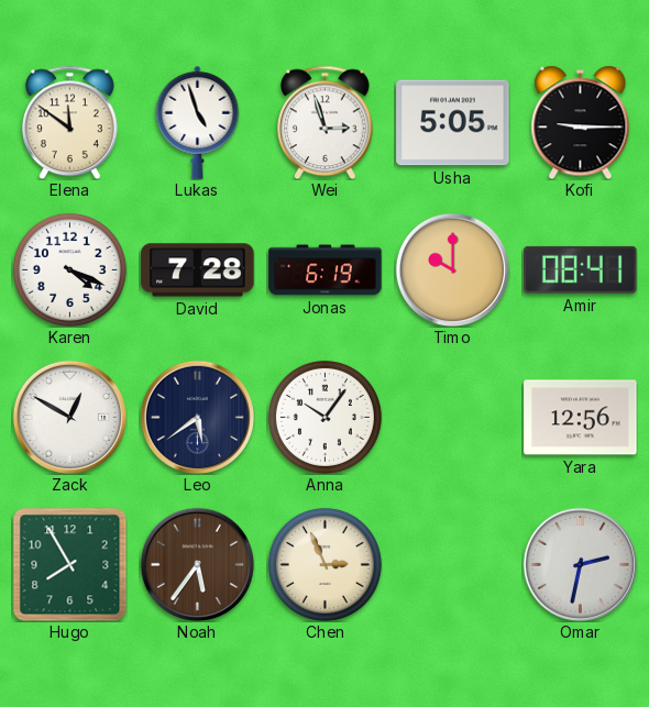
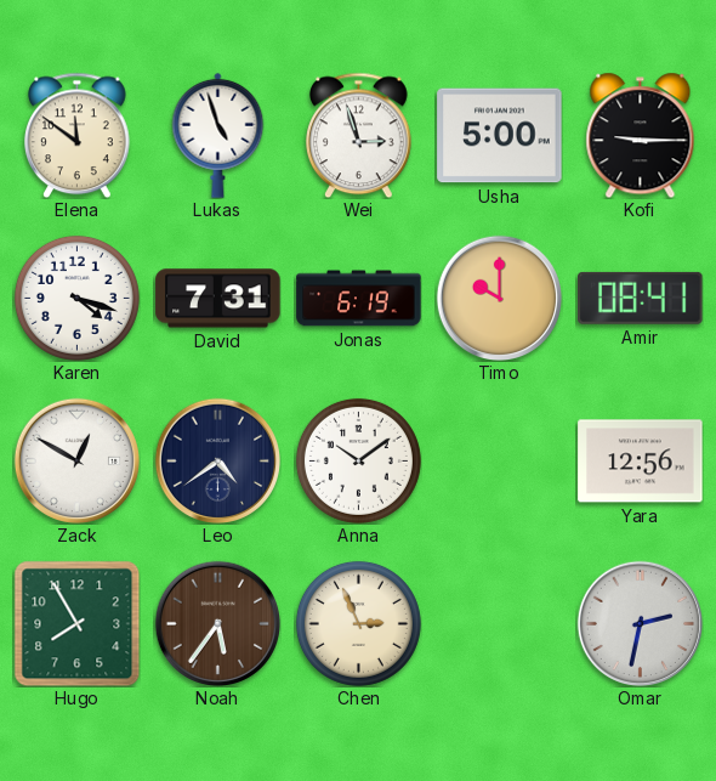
Usha: 5:05 -> 5:00
Karen: 4:19 -> 4:18
David: 7:28 -> 7:31
Leo: 5:39 -> 4:39
Anna: 10:06 -> 10:09
